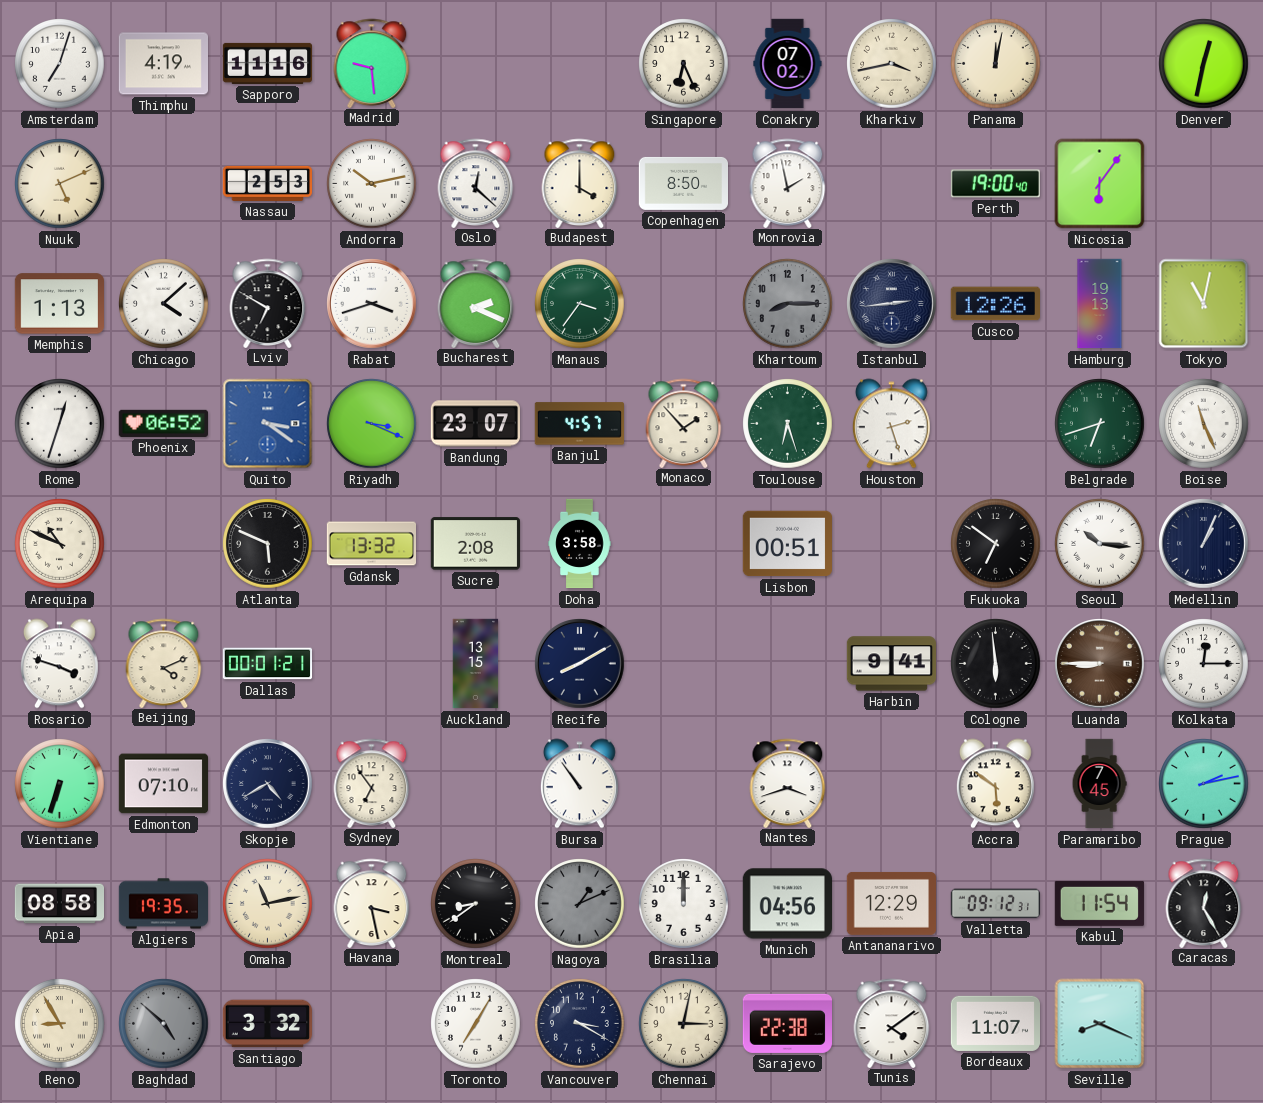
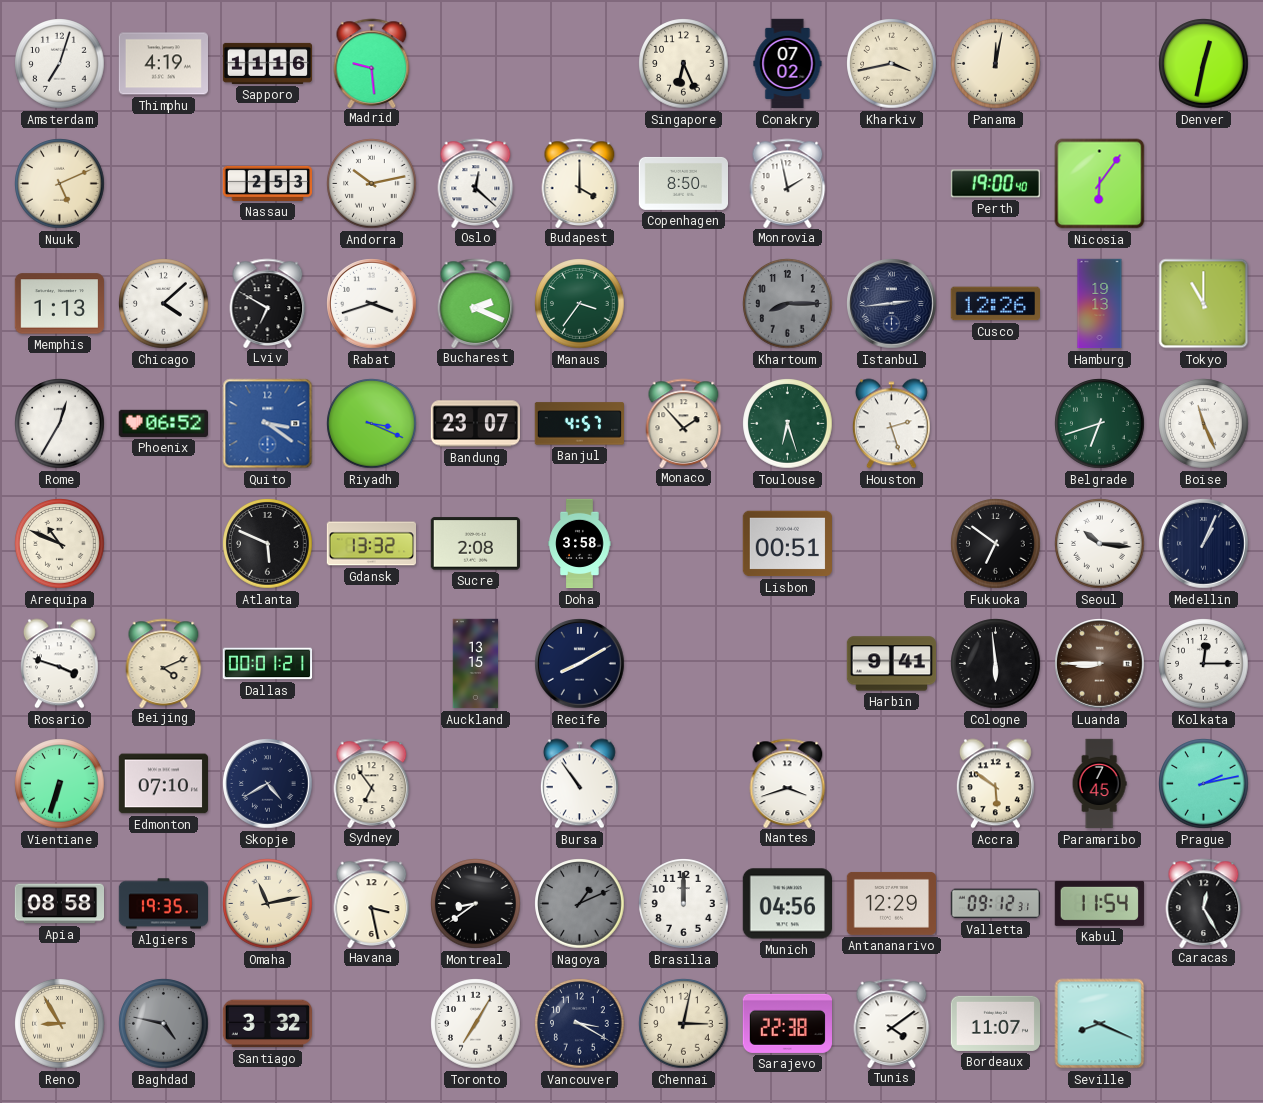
Tokyo: 11:02 -> 11:00
Rome: 12:33 -> 12:35
Baghdad: 4:52 -> 4:47
